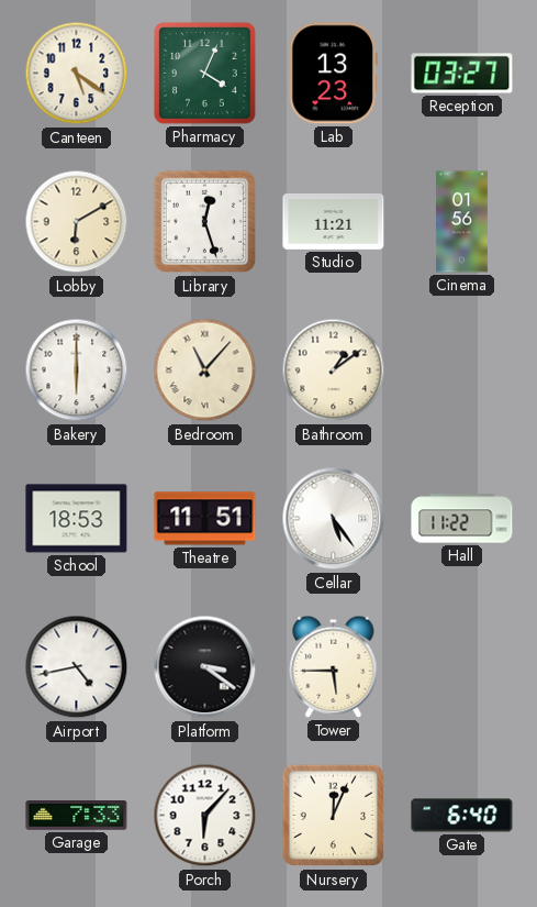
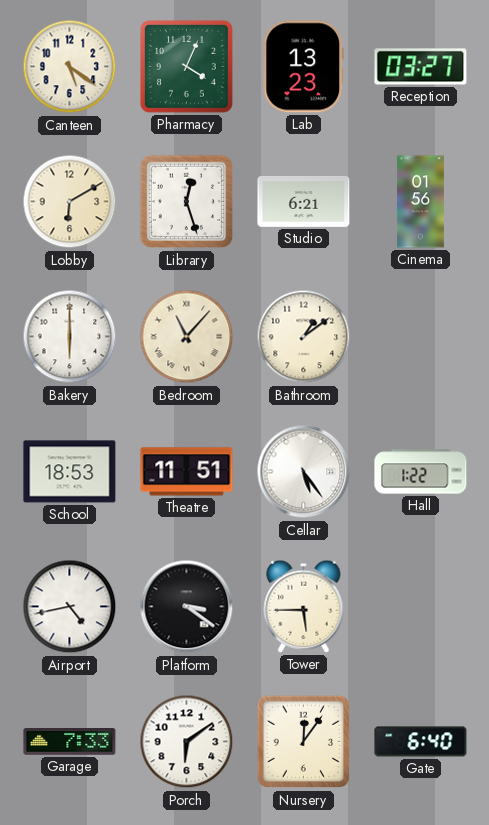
Studio: 11:21 -> 6:21
Hall: 11:22 -> 1:22
Porch: 6:07 -> 6:09
Nursery: 12:04 -> 12:06
